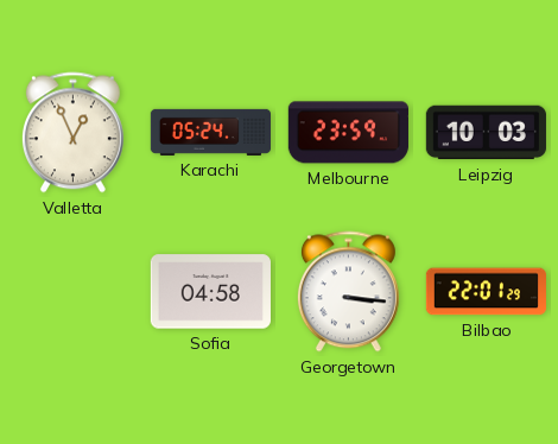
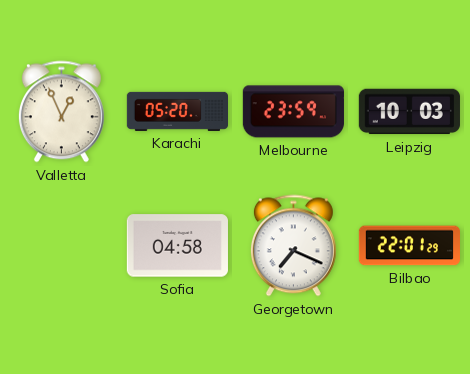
Karachi: 05:24 -> 05:20
Georgetown: 3:16 -> 7:19
